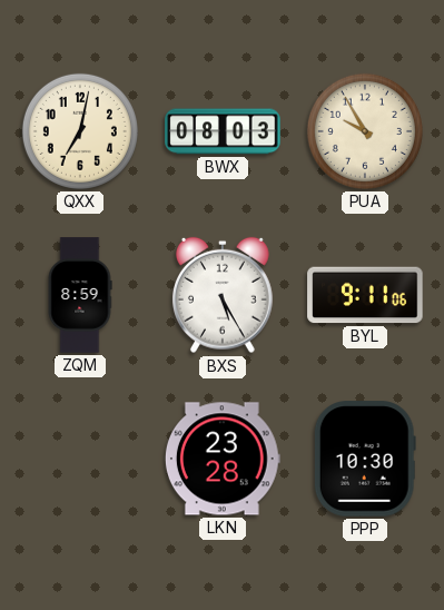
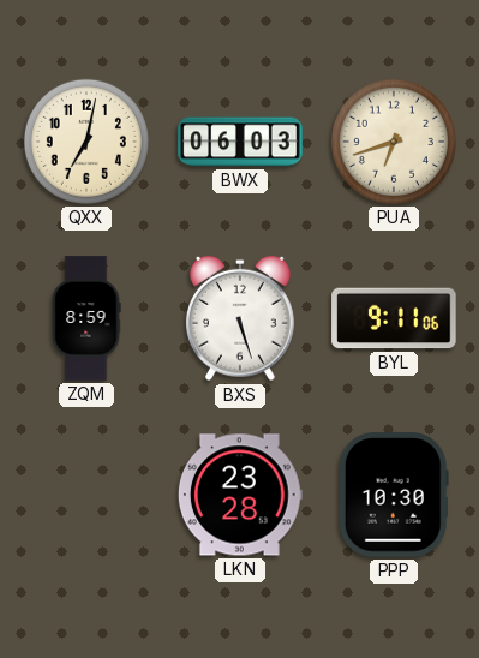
BWX: 08:03 -> 06:03
PUA: 9:55 -> 6:42
BXS: 5:25 -> 5:27
